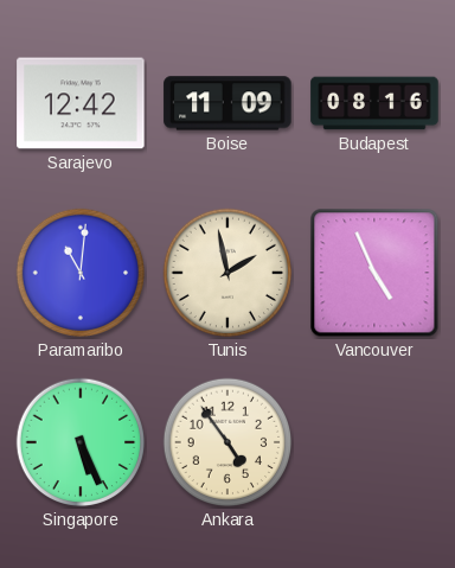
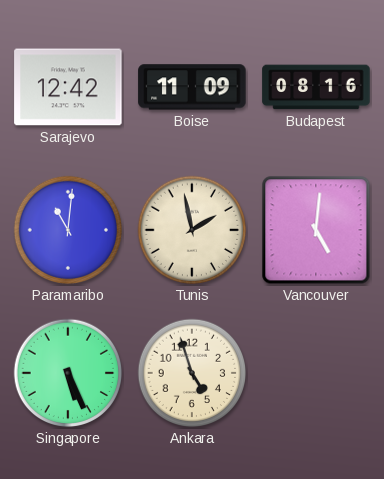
Vancouver: 4:56 -> 5:01
Ankara: 4:54 -> 4:57
